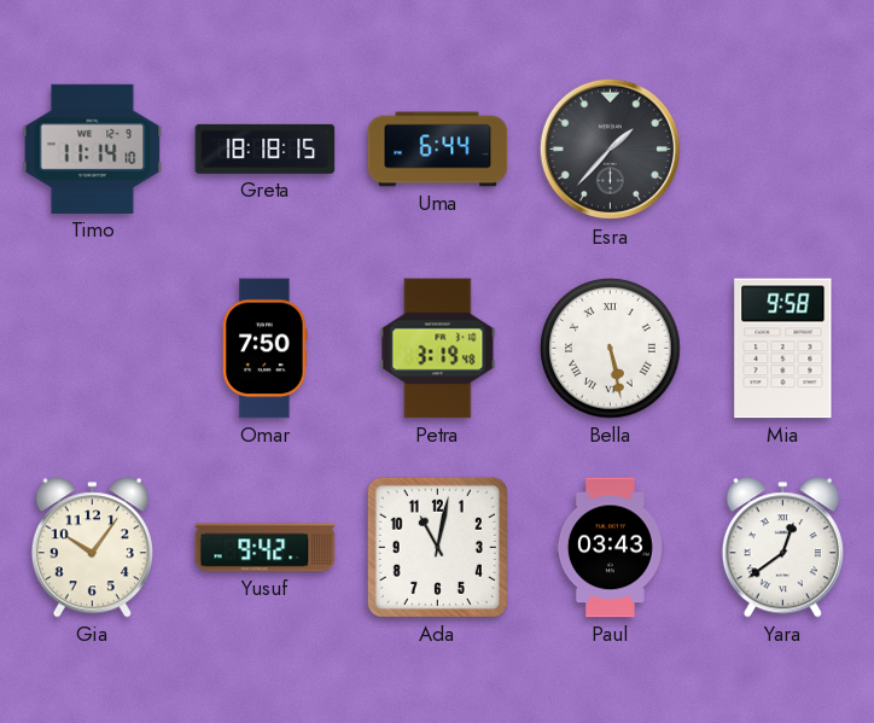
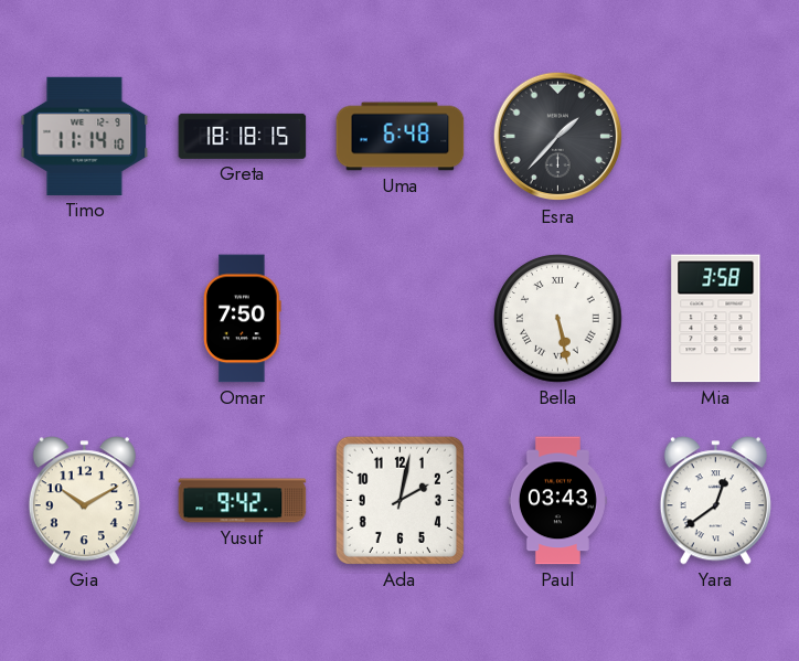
Uma: 6:44 -> 6:48
Petra: 3:19 -> none
Mia: 9:58 -> 3:58
Gia: 10:06 -> 10:10
Ada: 11:02 -> 2:02
